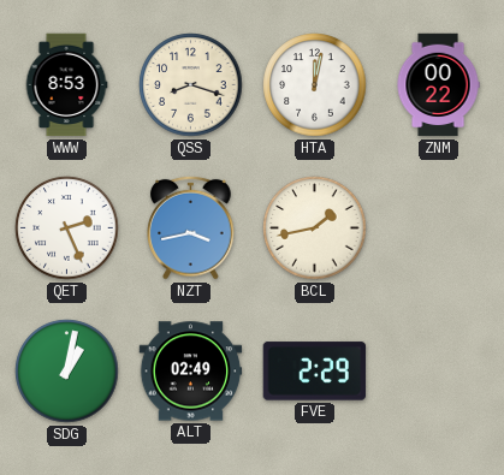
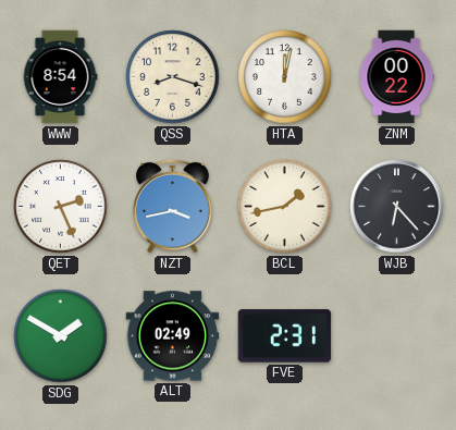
WWW: 8:53 -> 8:54
WJB: none -> 6:23
SDG: 1:02 -> 1:50
FVE: 2:29 -> 2:31
